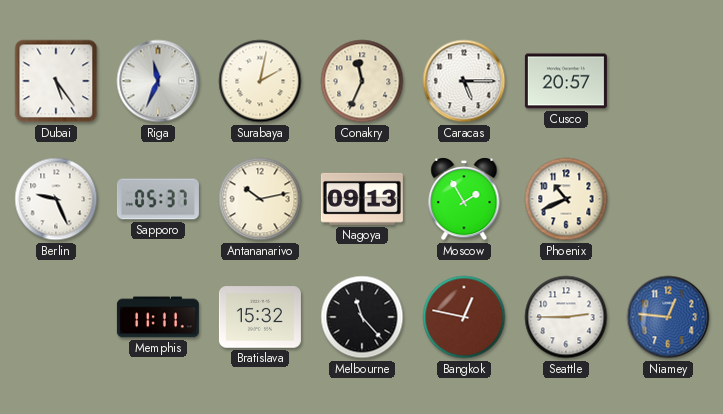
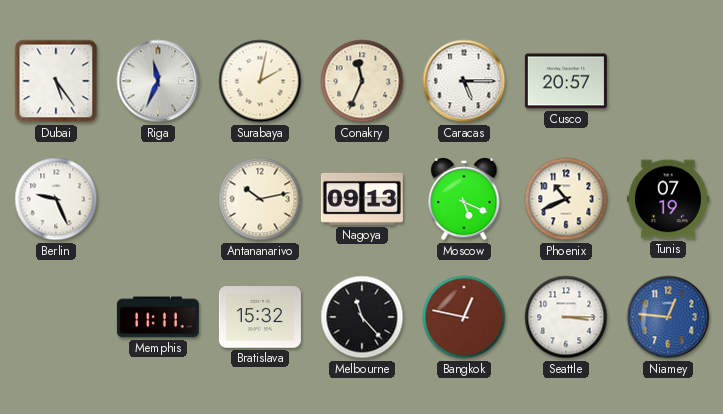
Sapporo: 05:37 -> none
Moscow: 1:55 -> 5:19
Tunis: none -> 07:19
Seattle: 2:45 -> 3:15
